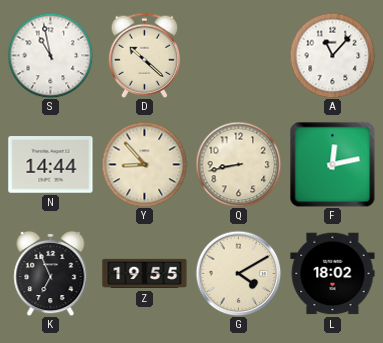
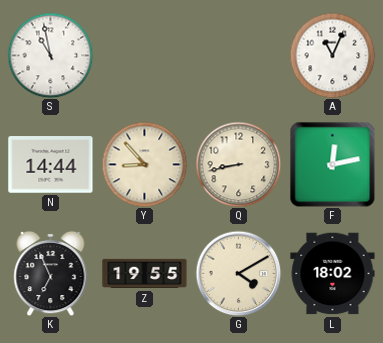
D: 10:22 -> none
A: 11:07 -> 11:04
